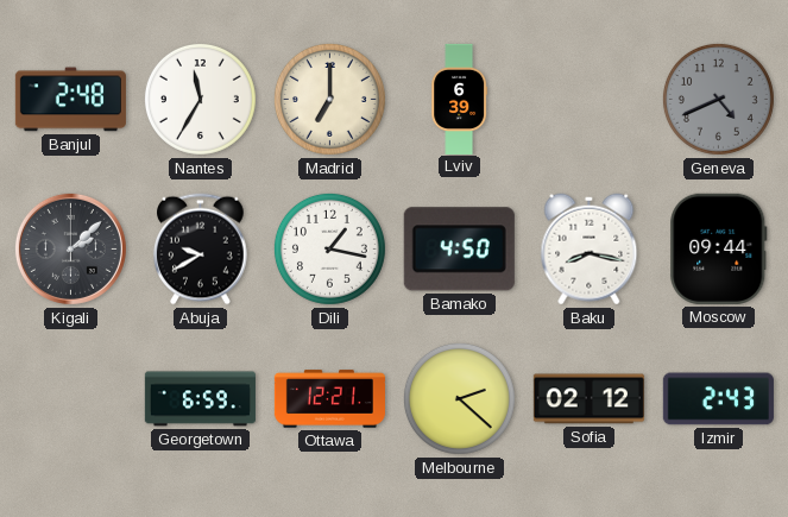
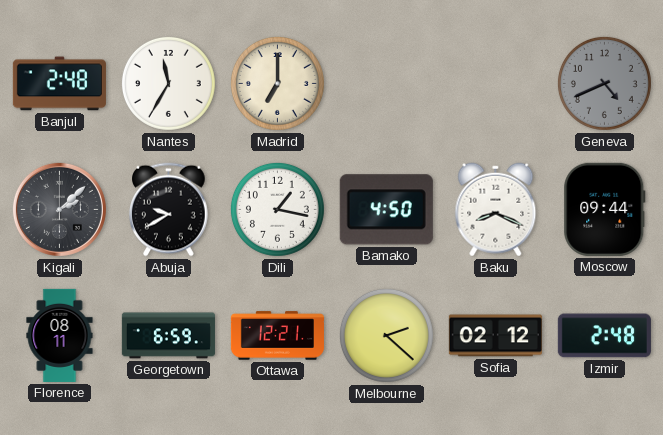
Lviv: 6:39 -> none
Baku: 8:17 -> 8:19
Florence: none -> 08:11
Izmir: 2:43 -> 2:48
